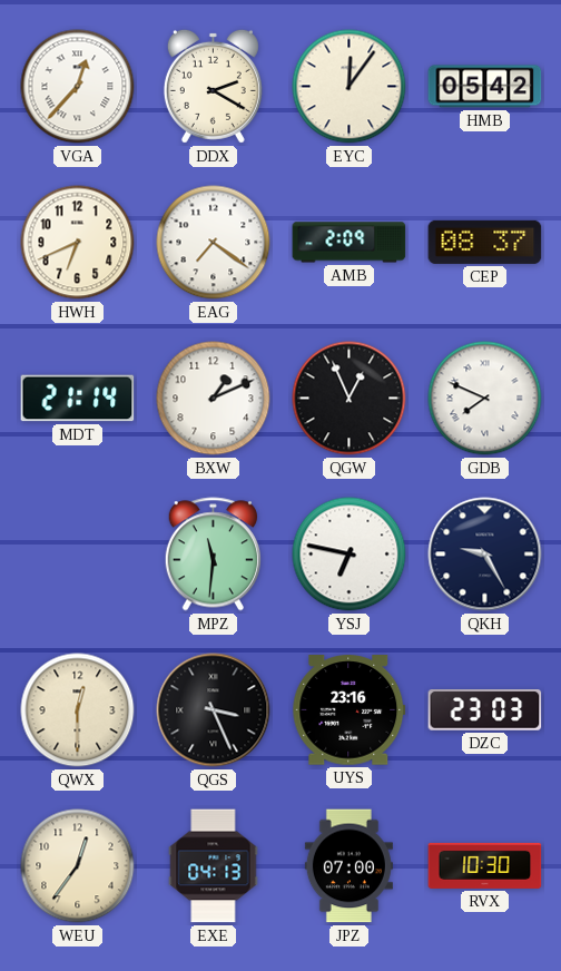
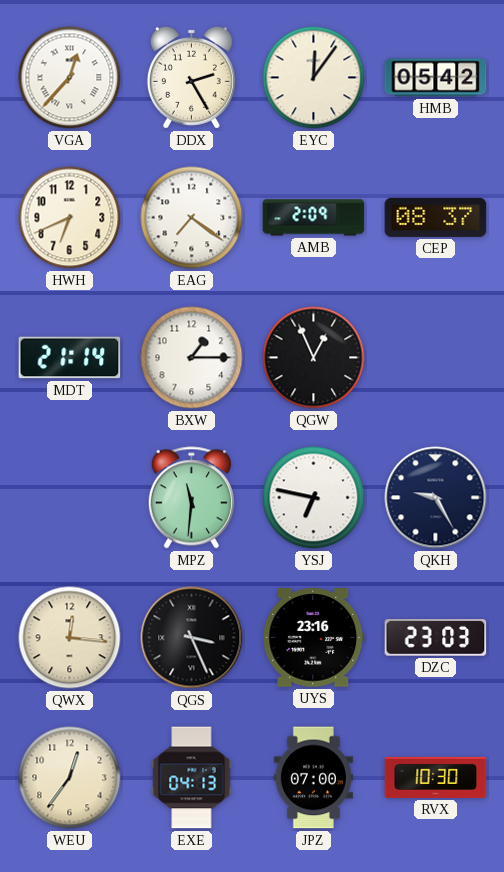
DDX: 2:20 -> 2:25
BXW: 1:11 -> 1:15
GDB: 7:49 -> none
QWX: 12:30 -> 12:16
